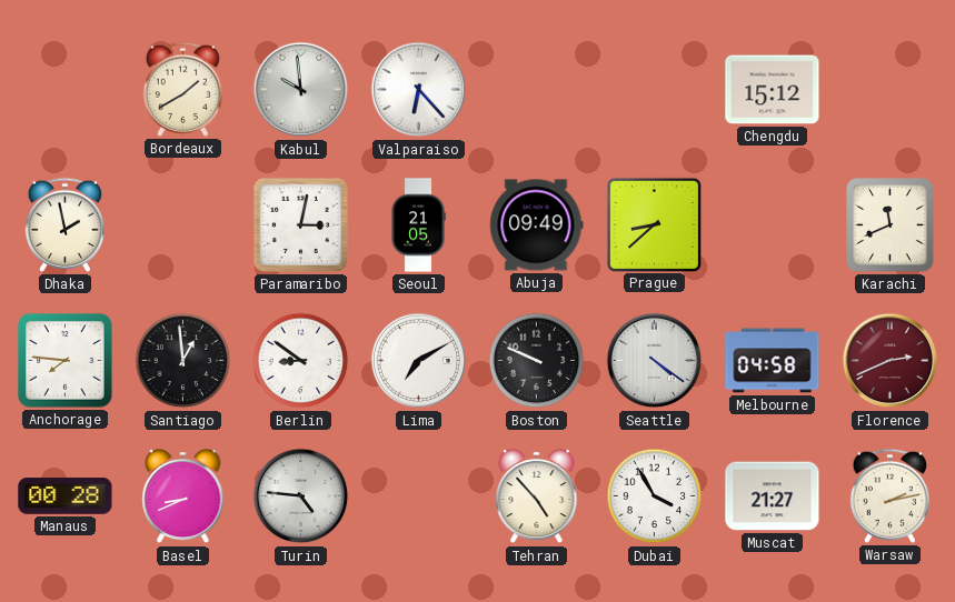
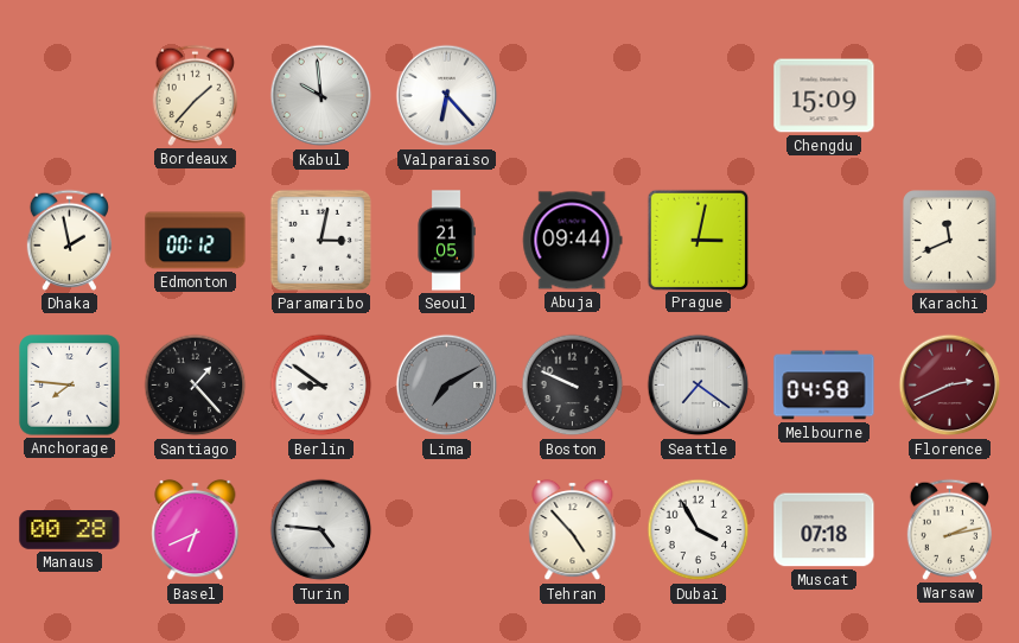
Bordeaux: 1:40 -> 1:37
Chengdu: 15:12 -> 15:09
Edmonton: none -> 00:12
Abuja: 09:49 -> 09:44
Prague: 8:38 -> 3:02
Santiago: 12:59 -> 1:23
Lima dial: white -> grey
Seattle: 4:21 -> 7:21
Basel: 8:41 -> 6:41
Muscat: 21:27 -> 07:18
